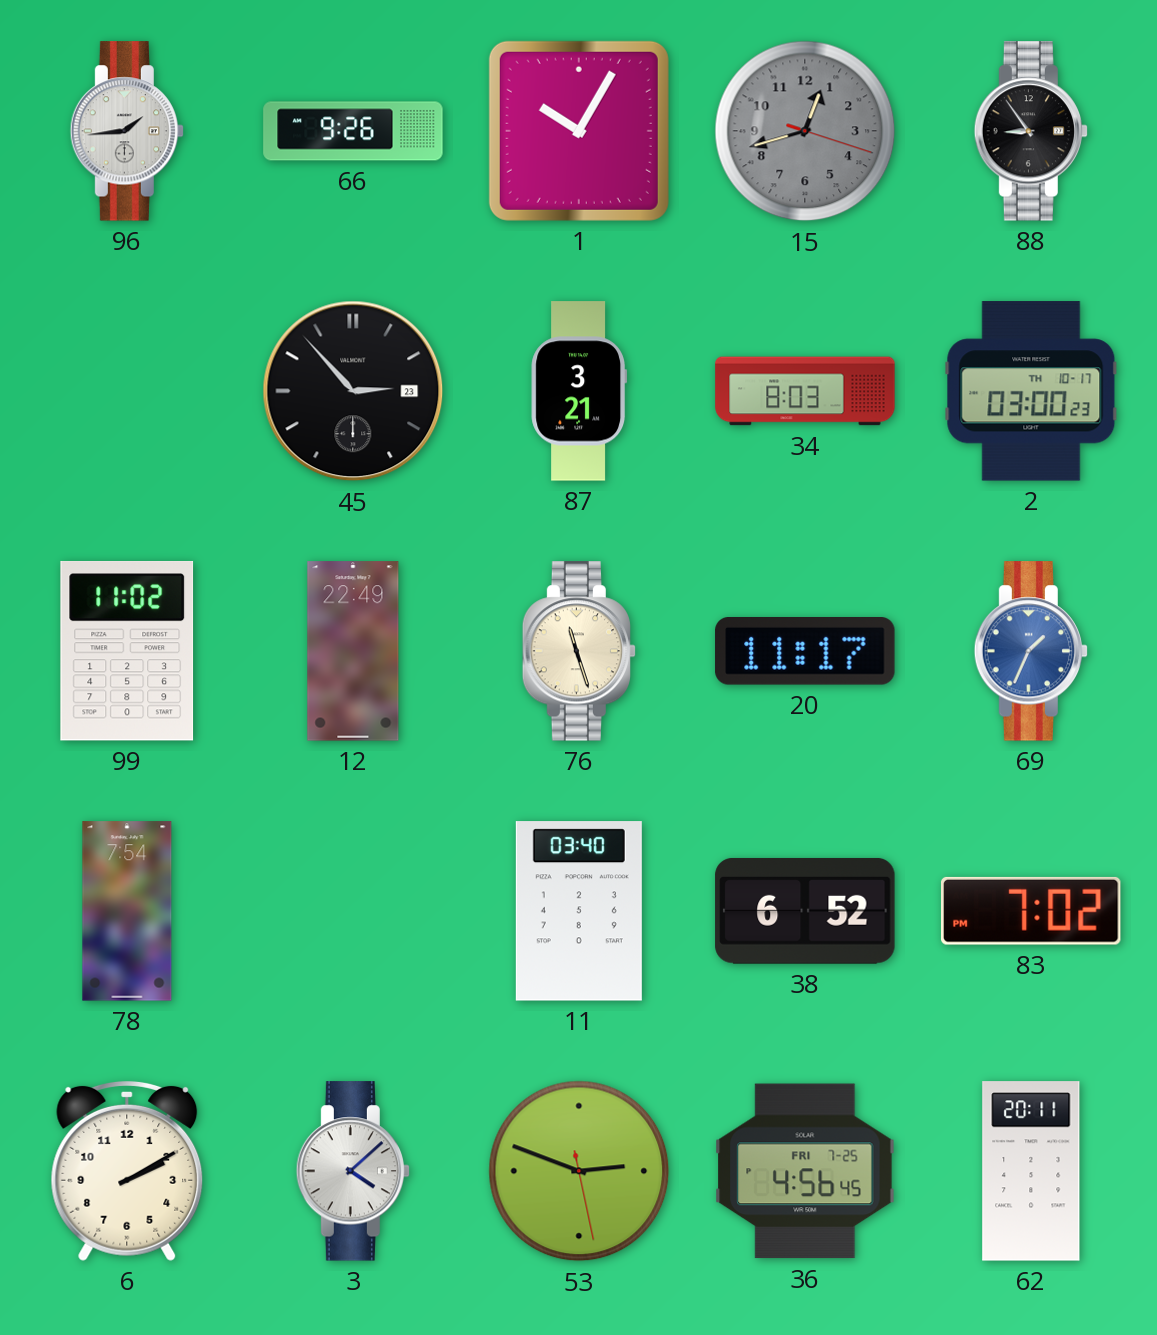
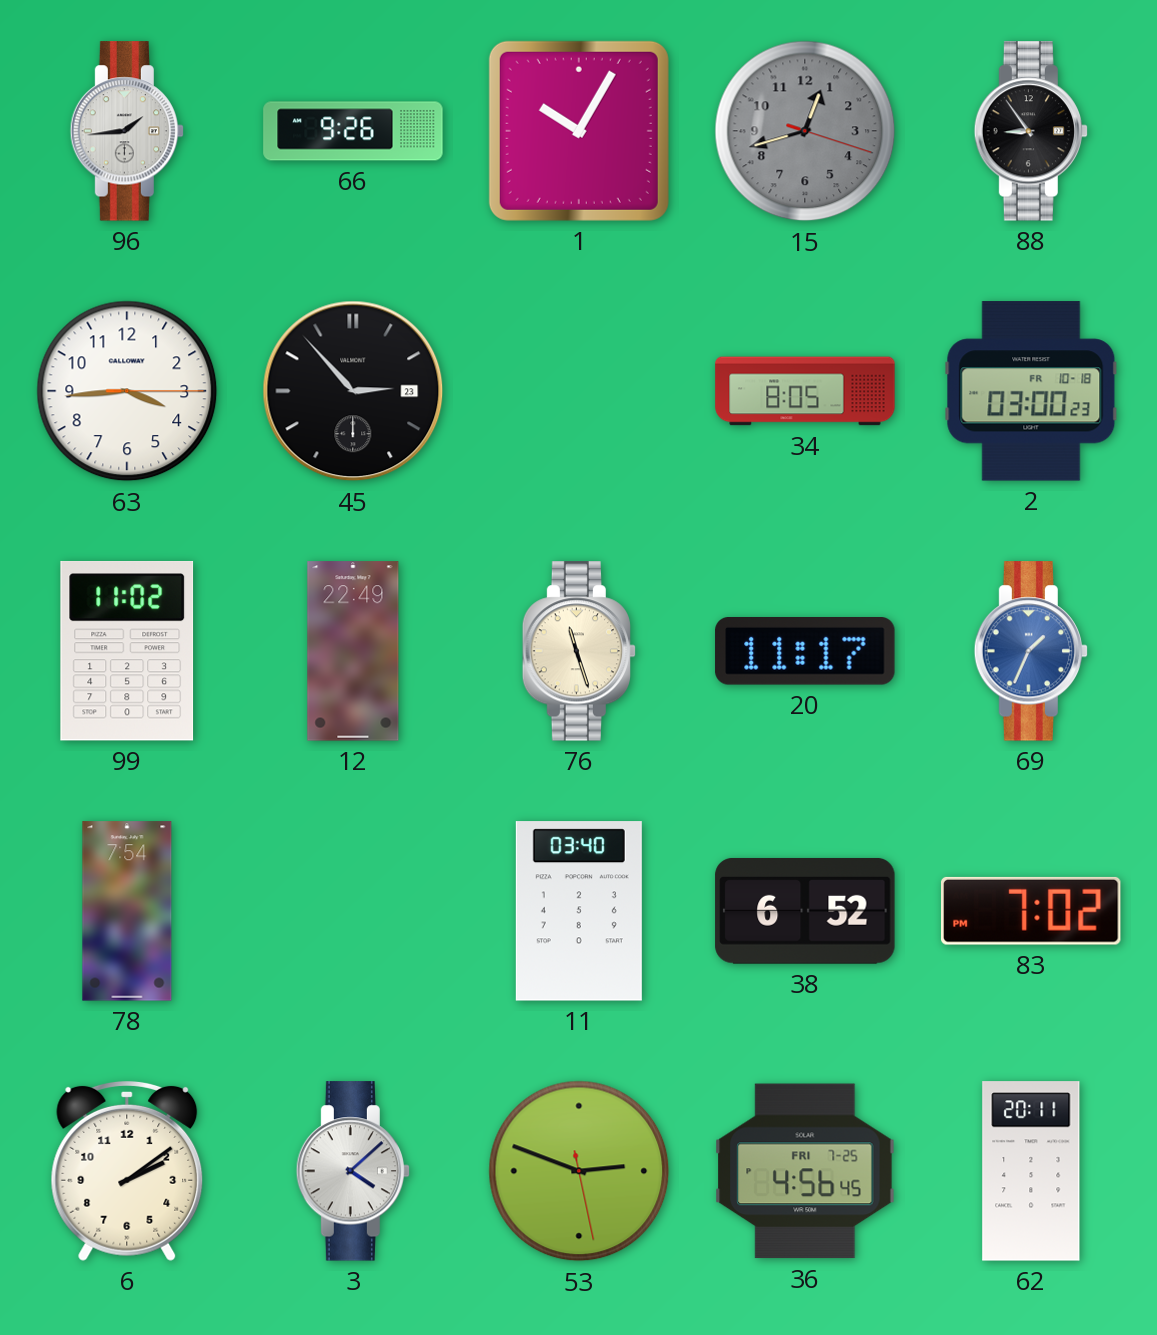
63: none -> 3:44
87: 3:21 -> none
34: 8:03 -> 8:05
2 date: TH 10-17 -> FR 10-18
6: 2:10 -> 2:09
